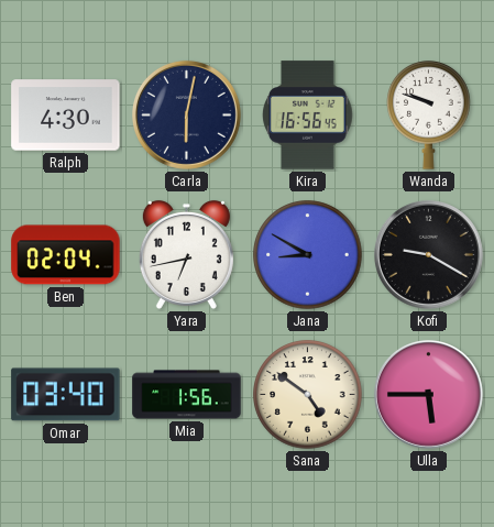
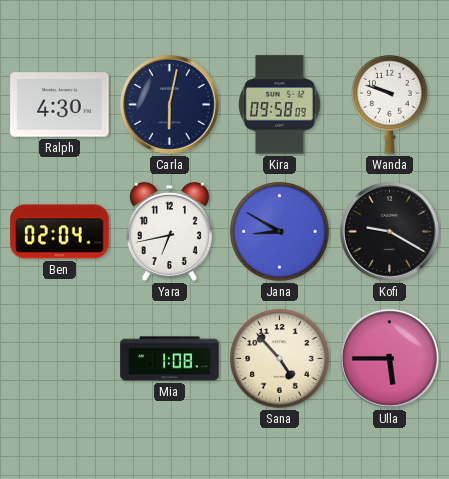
Kira: 16:56 -> 09:58
Omar: 03:40 -> none
Mia: 1:56 -> 1:08
Sana: 4:51 -> 4:53
